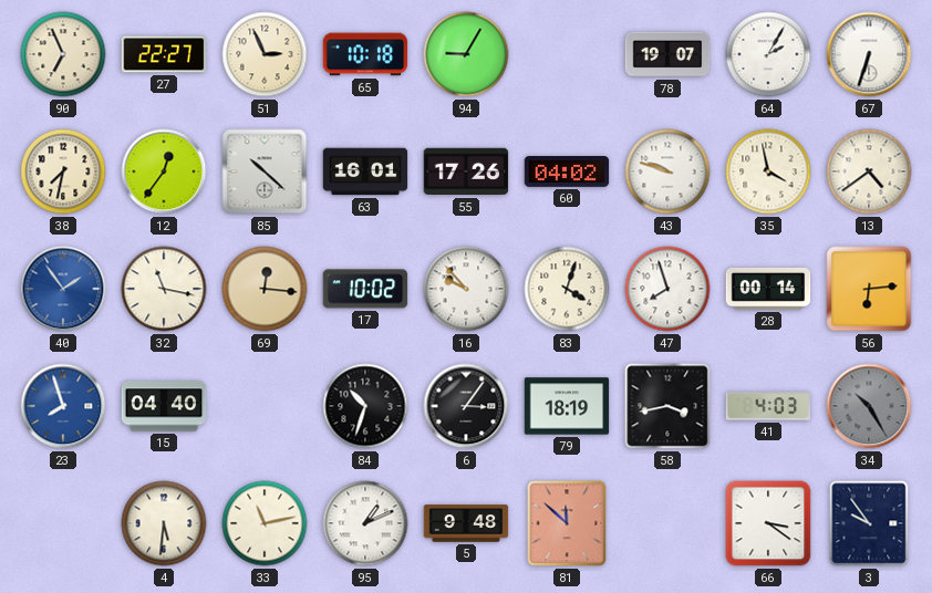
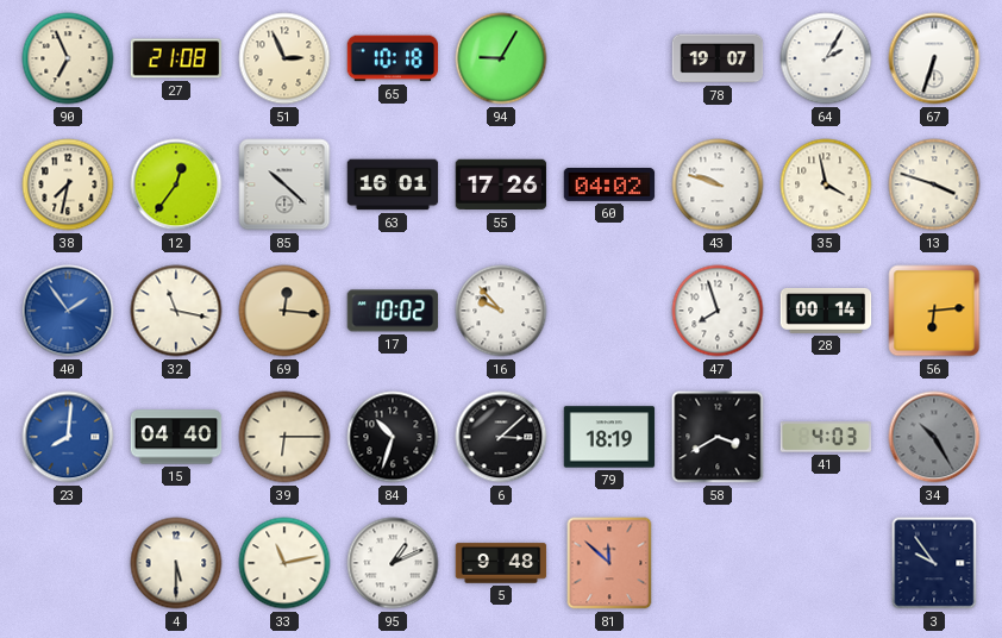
27: 22:27 -> 21:08
13: 4:39 -> 3:48
83: 4:03 -> none
23: 7:57 -> 8:01
39: none -> 6:15
6: 3:06 -> 3:08
58: 3:43 -> 3:40
4: 5:31 -> 5:30
66: 3:21 -> none
